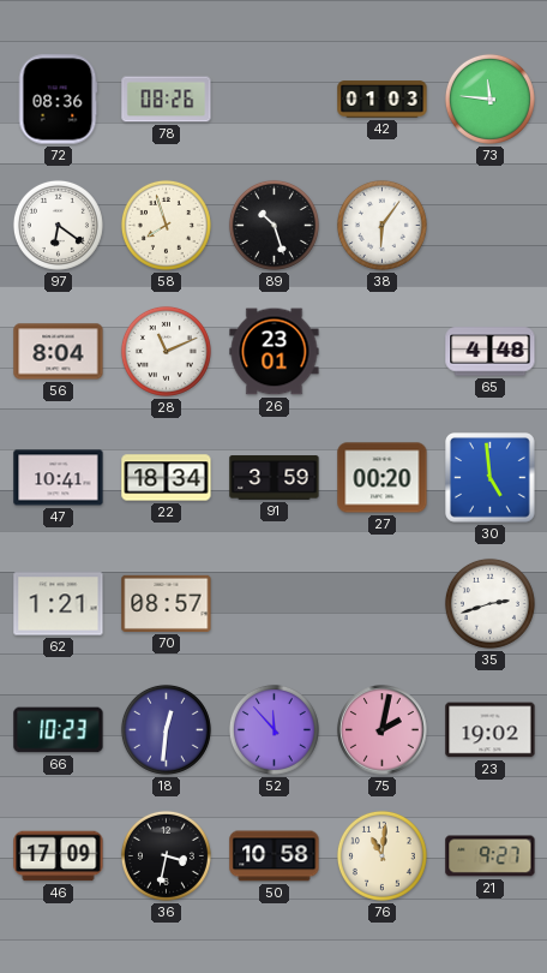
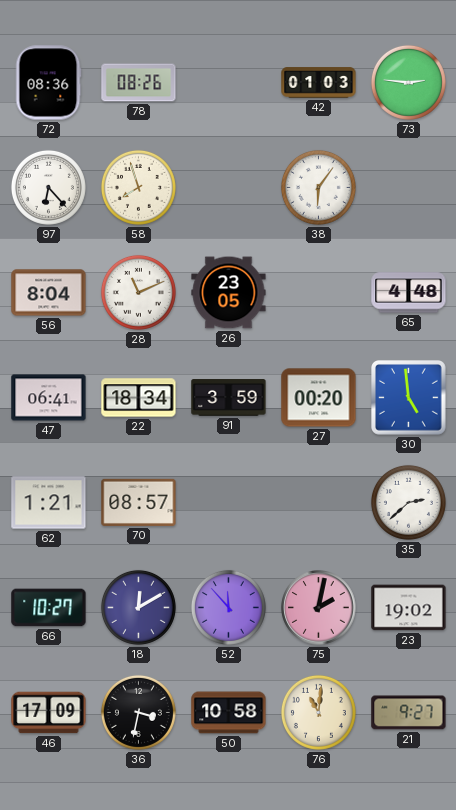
73: 11:46 -> 2:46
97: 6:21 -> 6:23
89: 10:27 -> none
26: 23:01 -> 23:05
47: 10:41 -> 06:41
35: 2:42 -> 2:38
66: 10:23 -> 10:27
18: 12:31 -> 12:10
